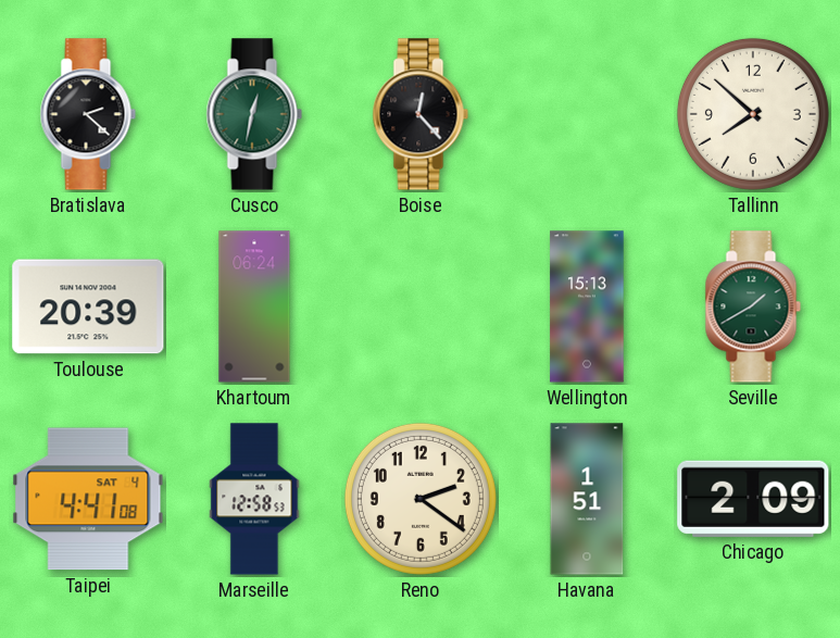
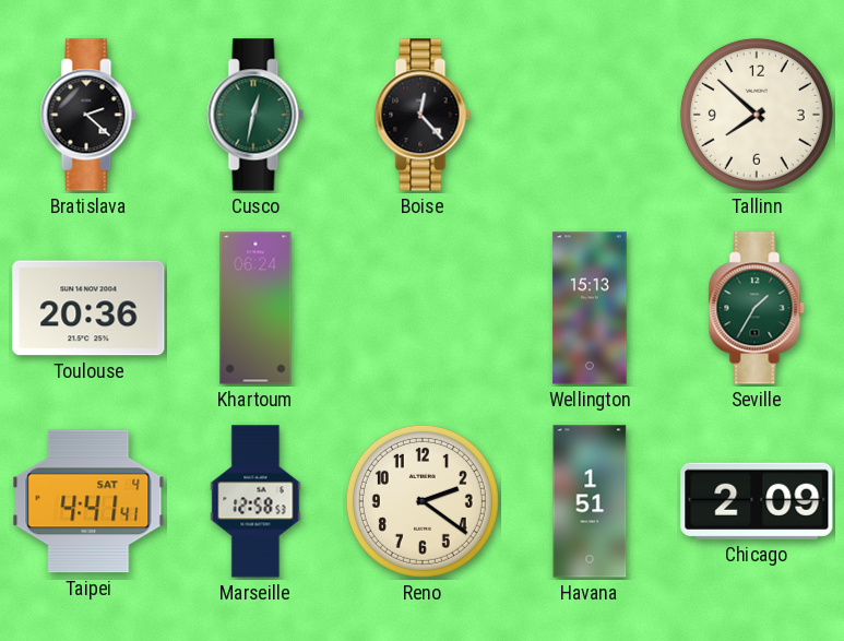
Toulouse: 20:39 -> 20:36
Seville: 1:40 -> 1:35
Taipei: 4:41:08 -> 4:41:41
